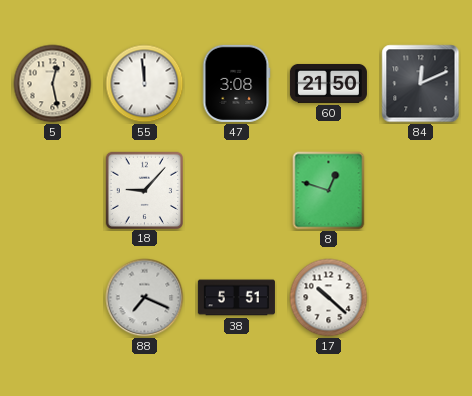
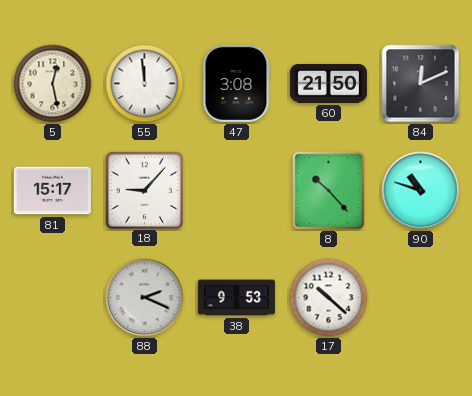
81: none -> 15:17
8: 12:48 -> 10:23
90: none -> 10:48
88: 7:19 -> 2:19
38: 5:51 -> 9:53
